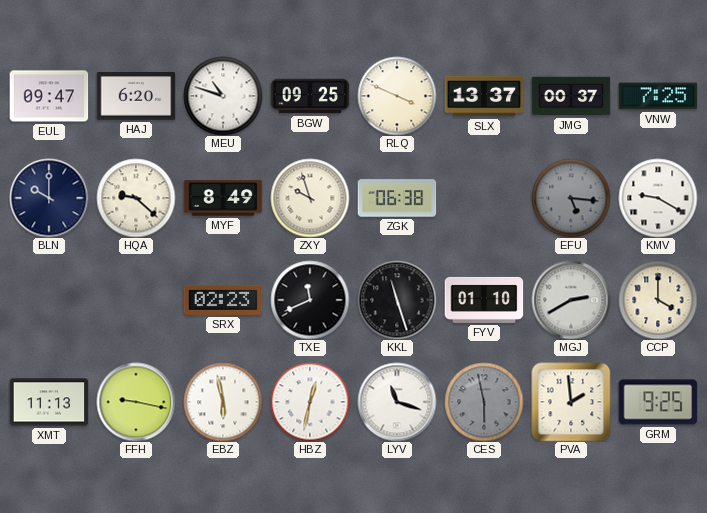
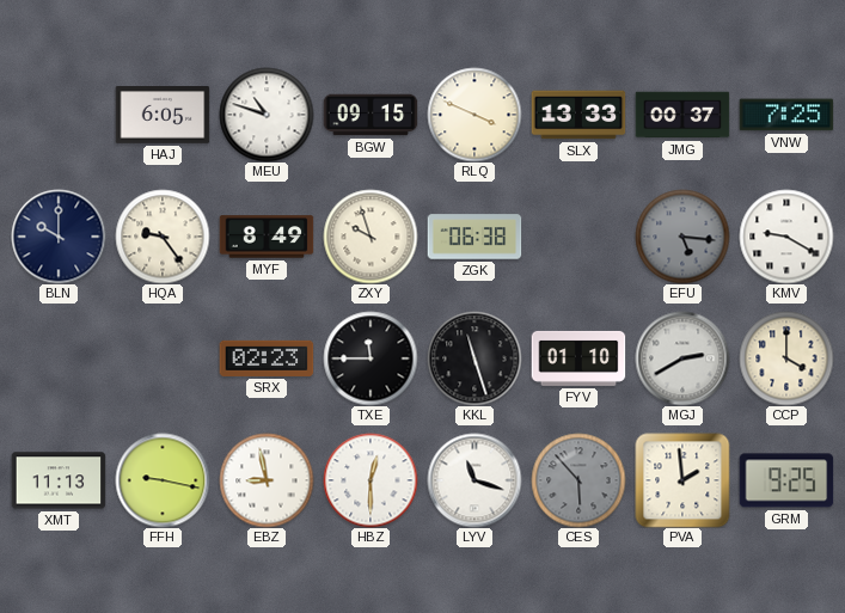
EUL: 09:47 -> none
HAJ: 6:20 -> 6:05
BGW: 09:25 -> 09:15
SLX: 13:37 -> 13:33
HQA: 9:22 -> 9:24
TXE: 11:41 -> 11:45
EBZ: 5:58 -> 8:58
HBZ: 12:32 -> 12:30
CES: 5:58 -> 5:53
